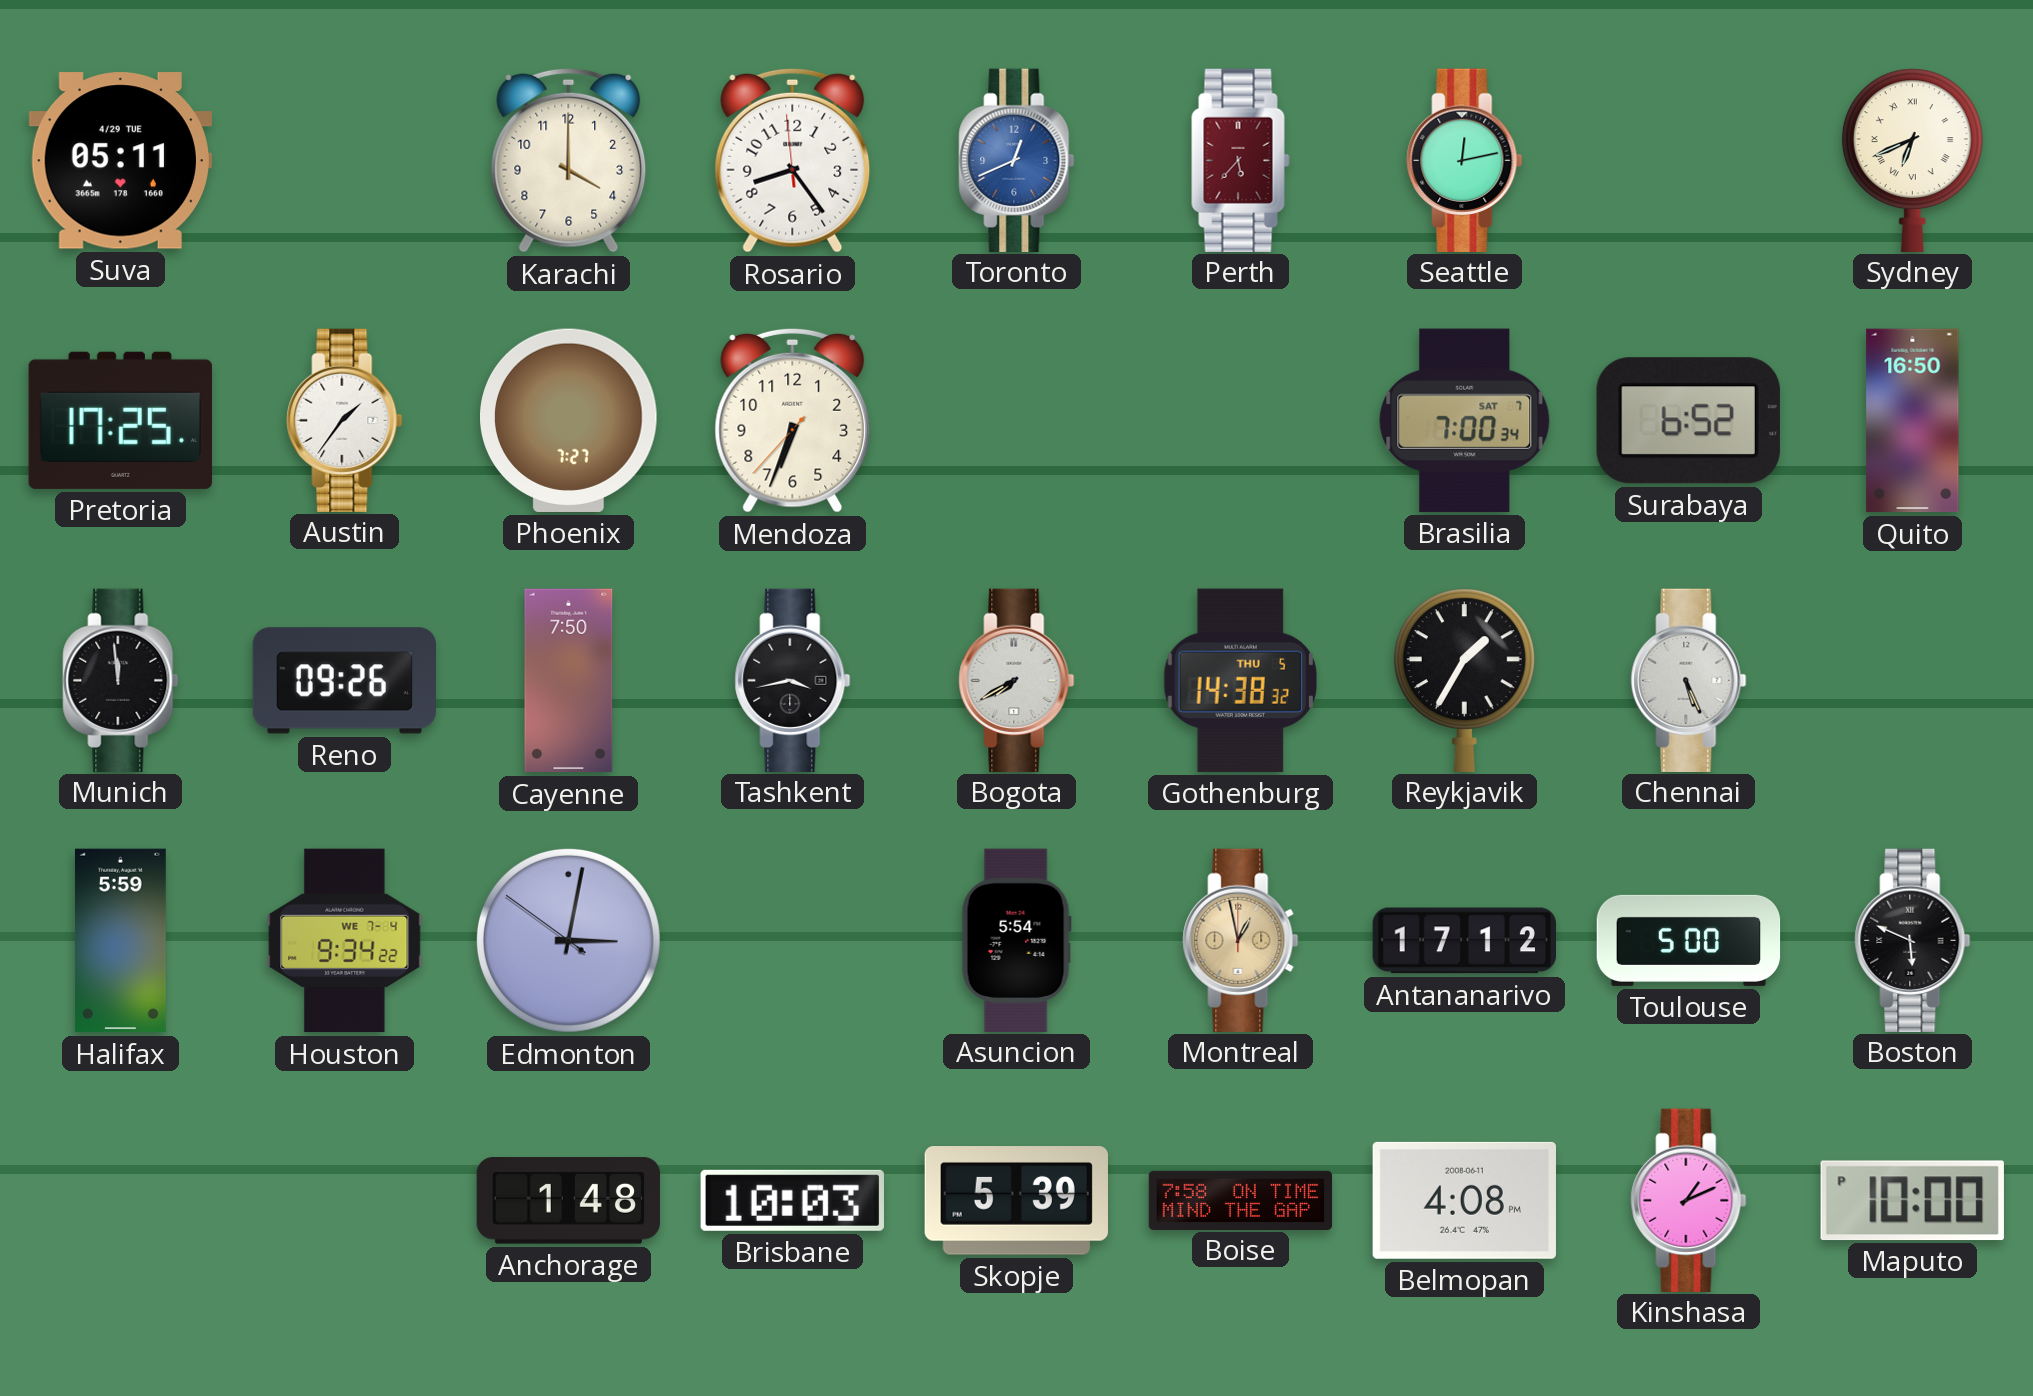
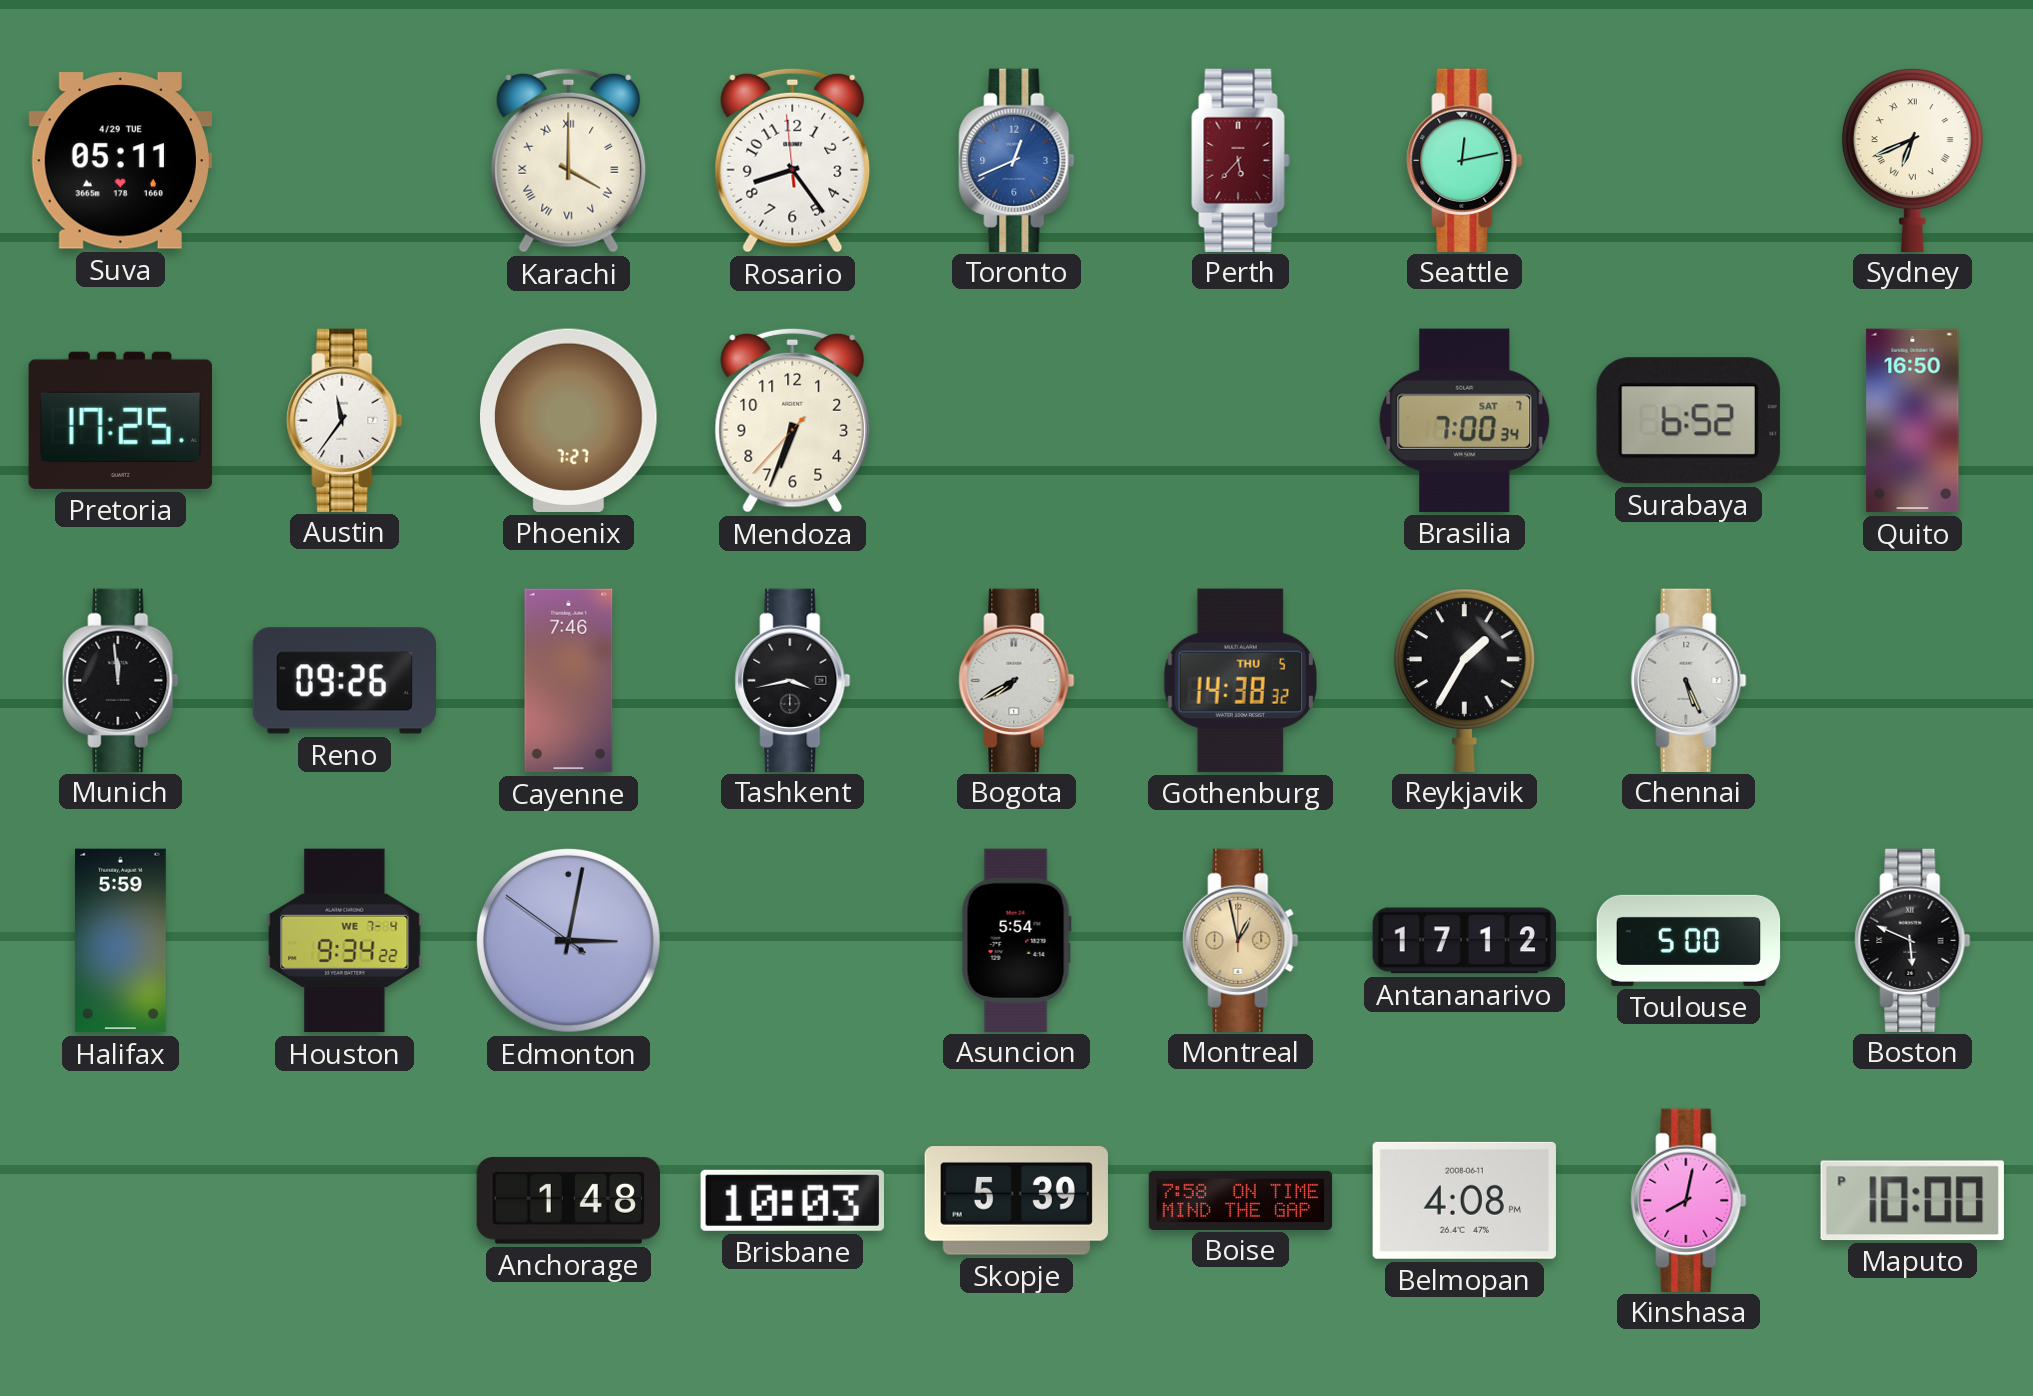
Karachi numerals: Arabic -> Roman
Austin: 1:36 -> 11:36
Cayenne: 7:50 -> 7:46
Kinshasa: 1:11 -> 8:02
